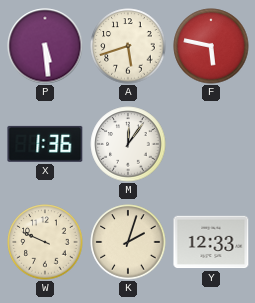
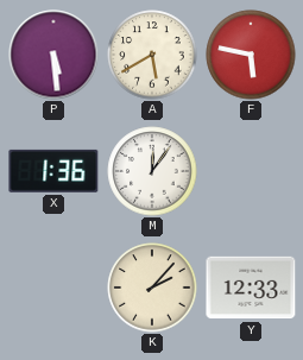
A: 5:42 -> 5:40
W: 9:49 -> none
K: 2:03 -> 2:07
